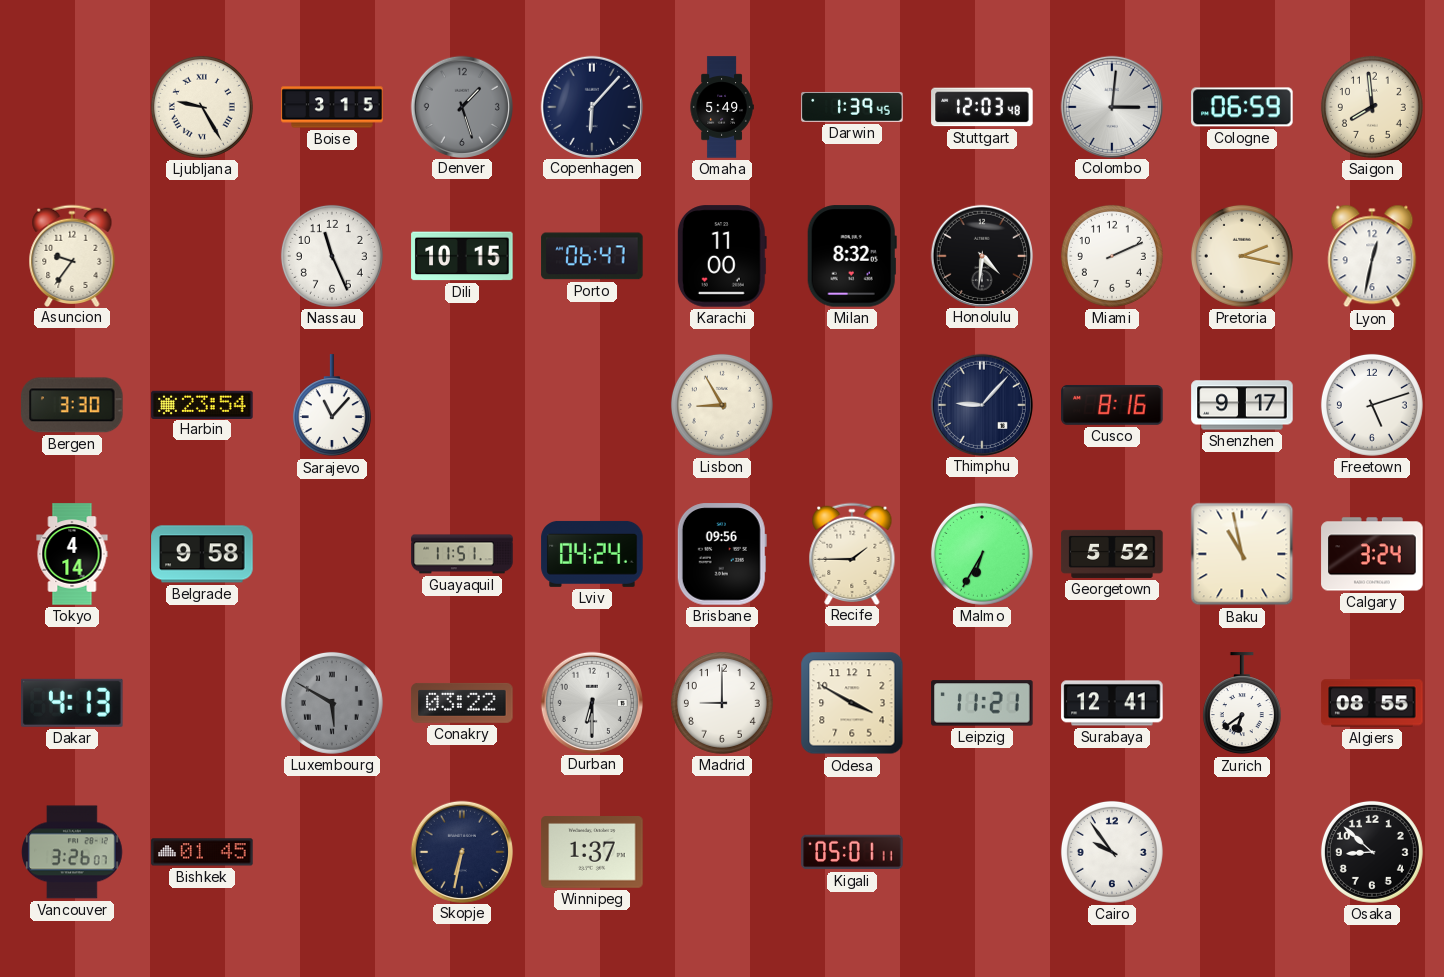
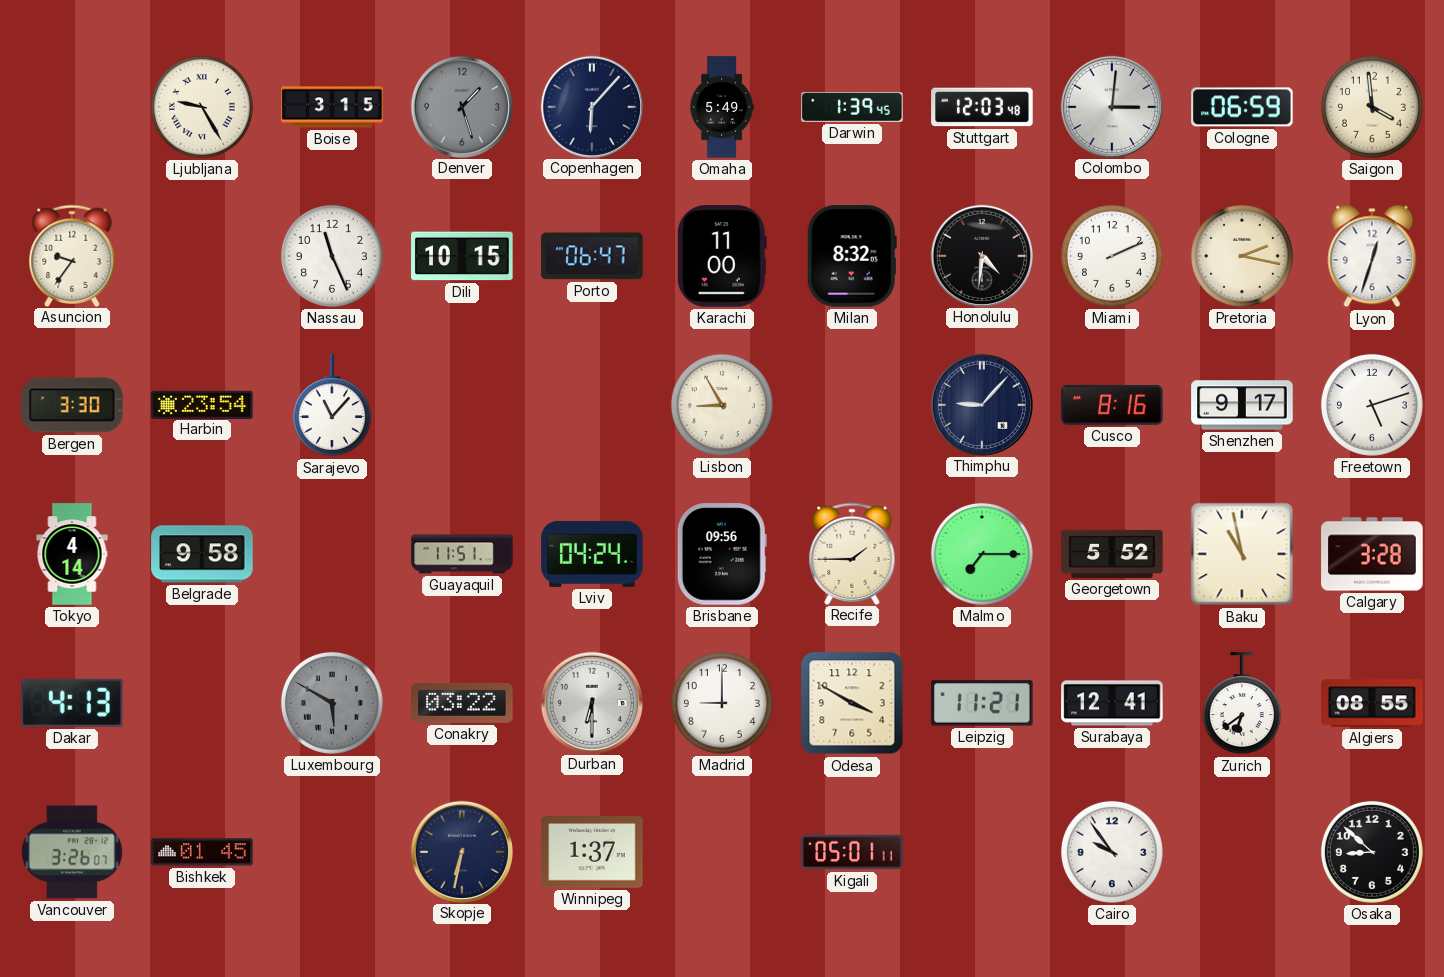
Saigon: 7:59 -> 3:59
Lyon: 12:32 -> 12:33
Malmo: 6:35 -> 7:15
Calgary: 3:24 -> 3:28
